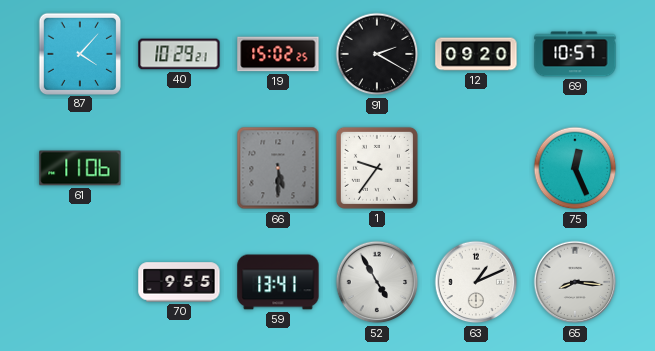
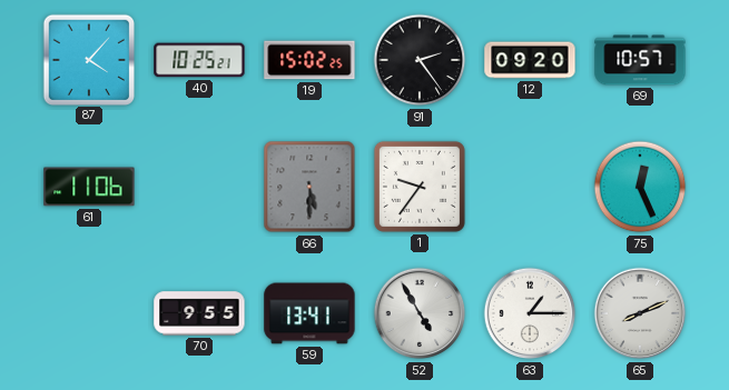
40: 10:29 -> 10:25
91: 2:20 -> 2:24
63: 1:11 -> 1:15
65: 8:16 -> 8:11
